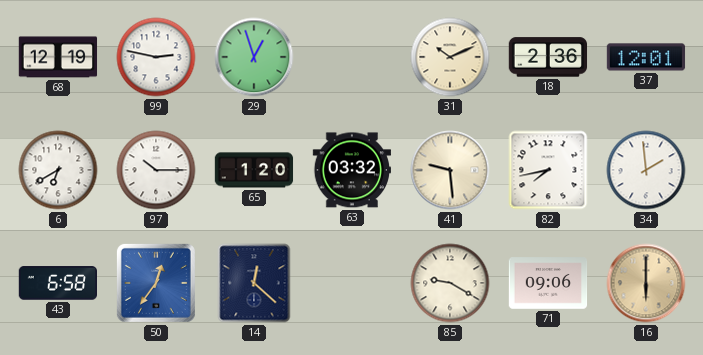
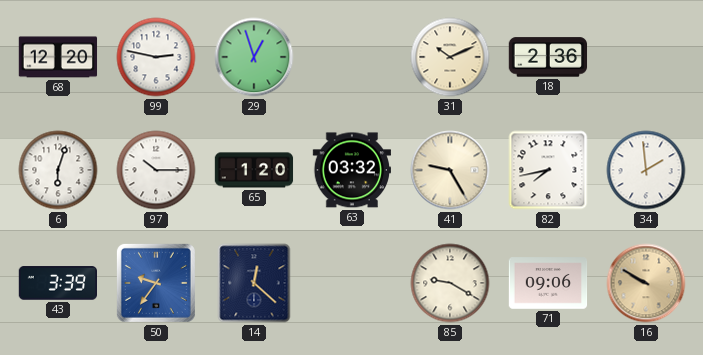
68: 12:19 -> 12:20
37: 12:01 -> none
6: 6:40 -> 6:03
41: 9:29 -> 9:25
43: 6:58 -> 3:39
50: 12:36 -> 9:36
16: 6:00 -> 9:50
